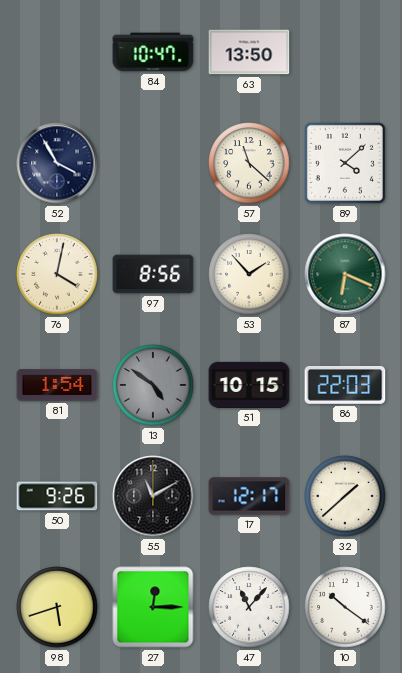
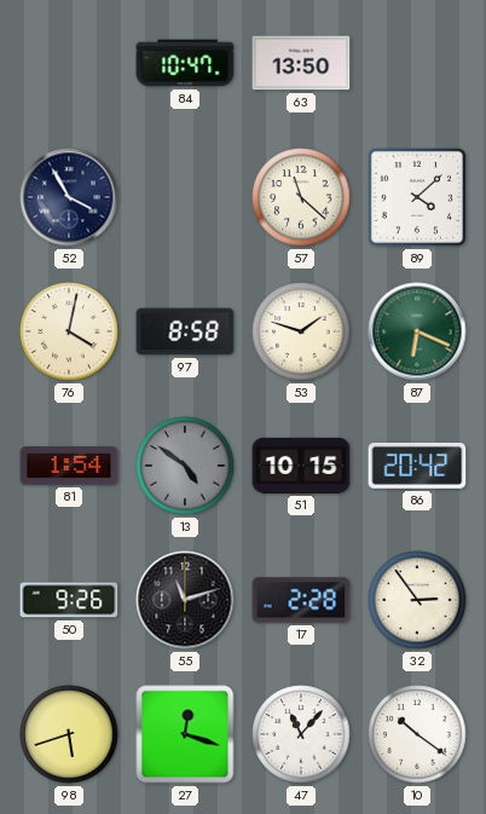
97: 8:56 -> 8:58
53: 1:53 -> 1:48
86: 22:03 -> 20:42
55: 11:10 -> 11:12
17: 12:17 -> 2:28
32: 1:38 -> 2:54
27: 12:15 -> 12:18
